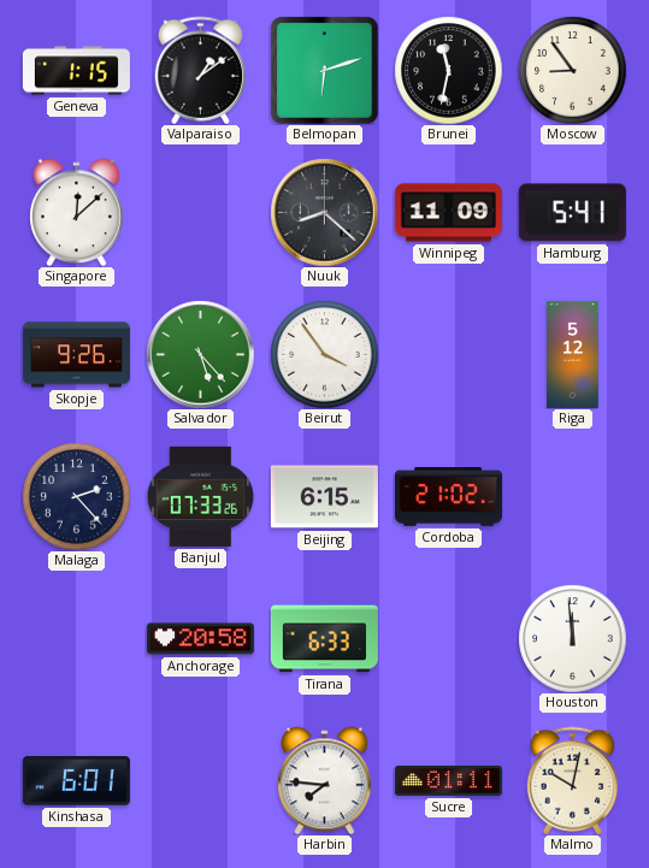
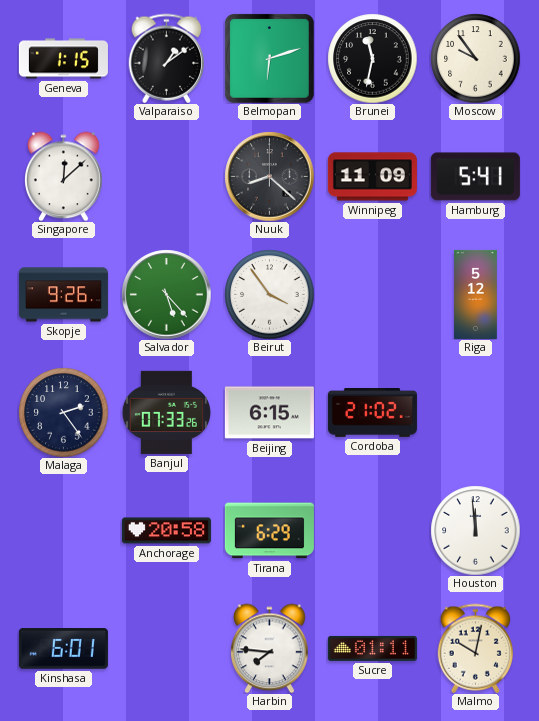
Moscow: 8:54 -> 9:54
Malaga: 2:23 -> 2:24
Tirana: 6:33 -> 6:29
